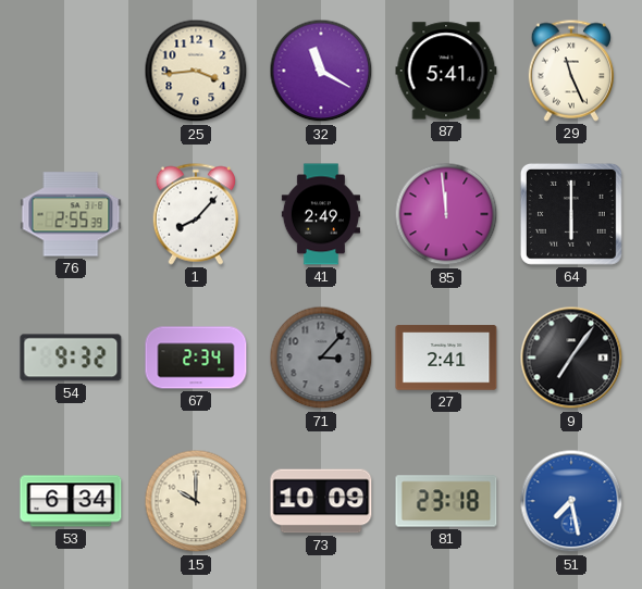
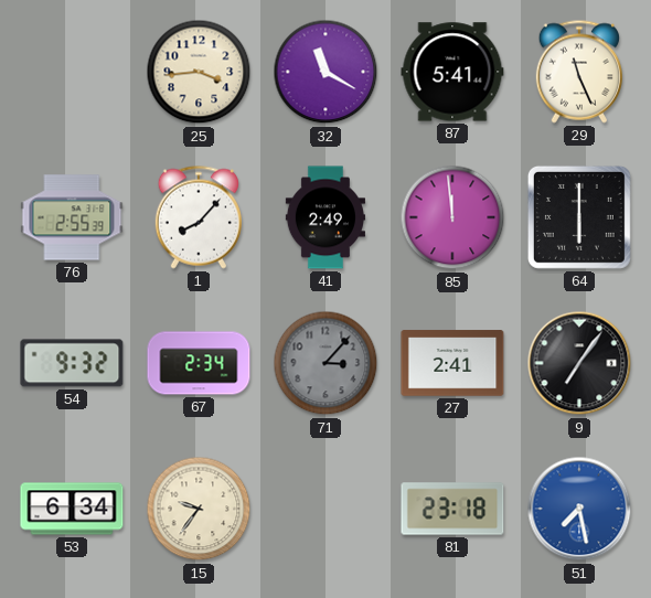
15: 10:00 -> 9:36
73: 10:09 -> none
